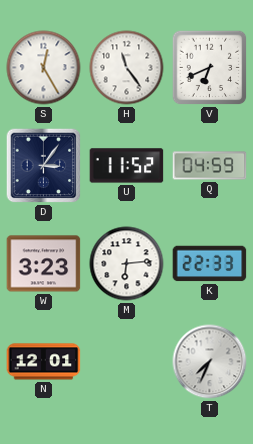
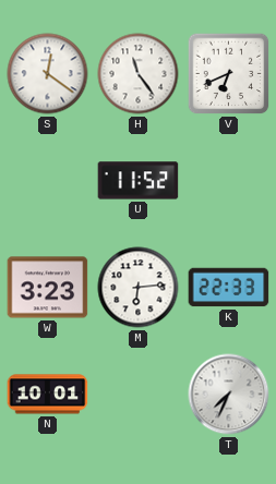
S: 12:25 -> 12:21
D: 3:06 -> none
Q: 04:59 -> none
N: 12:01 -> 10:01
